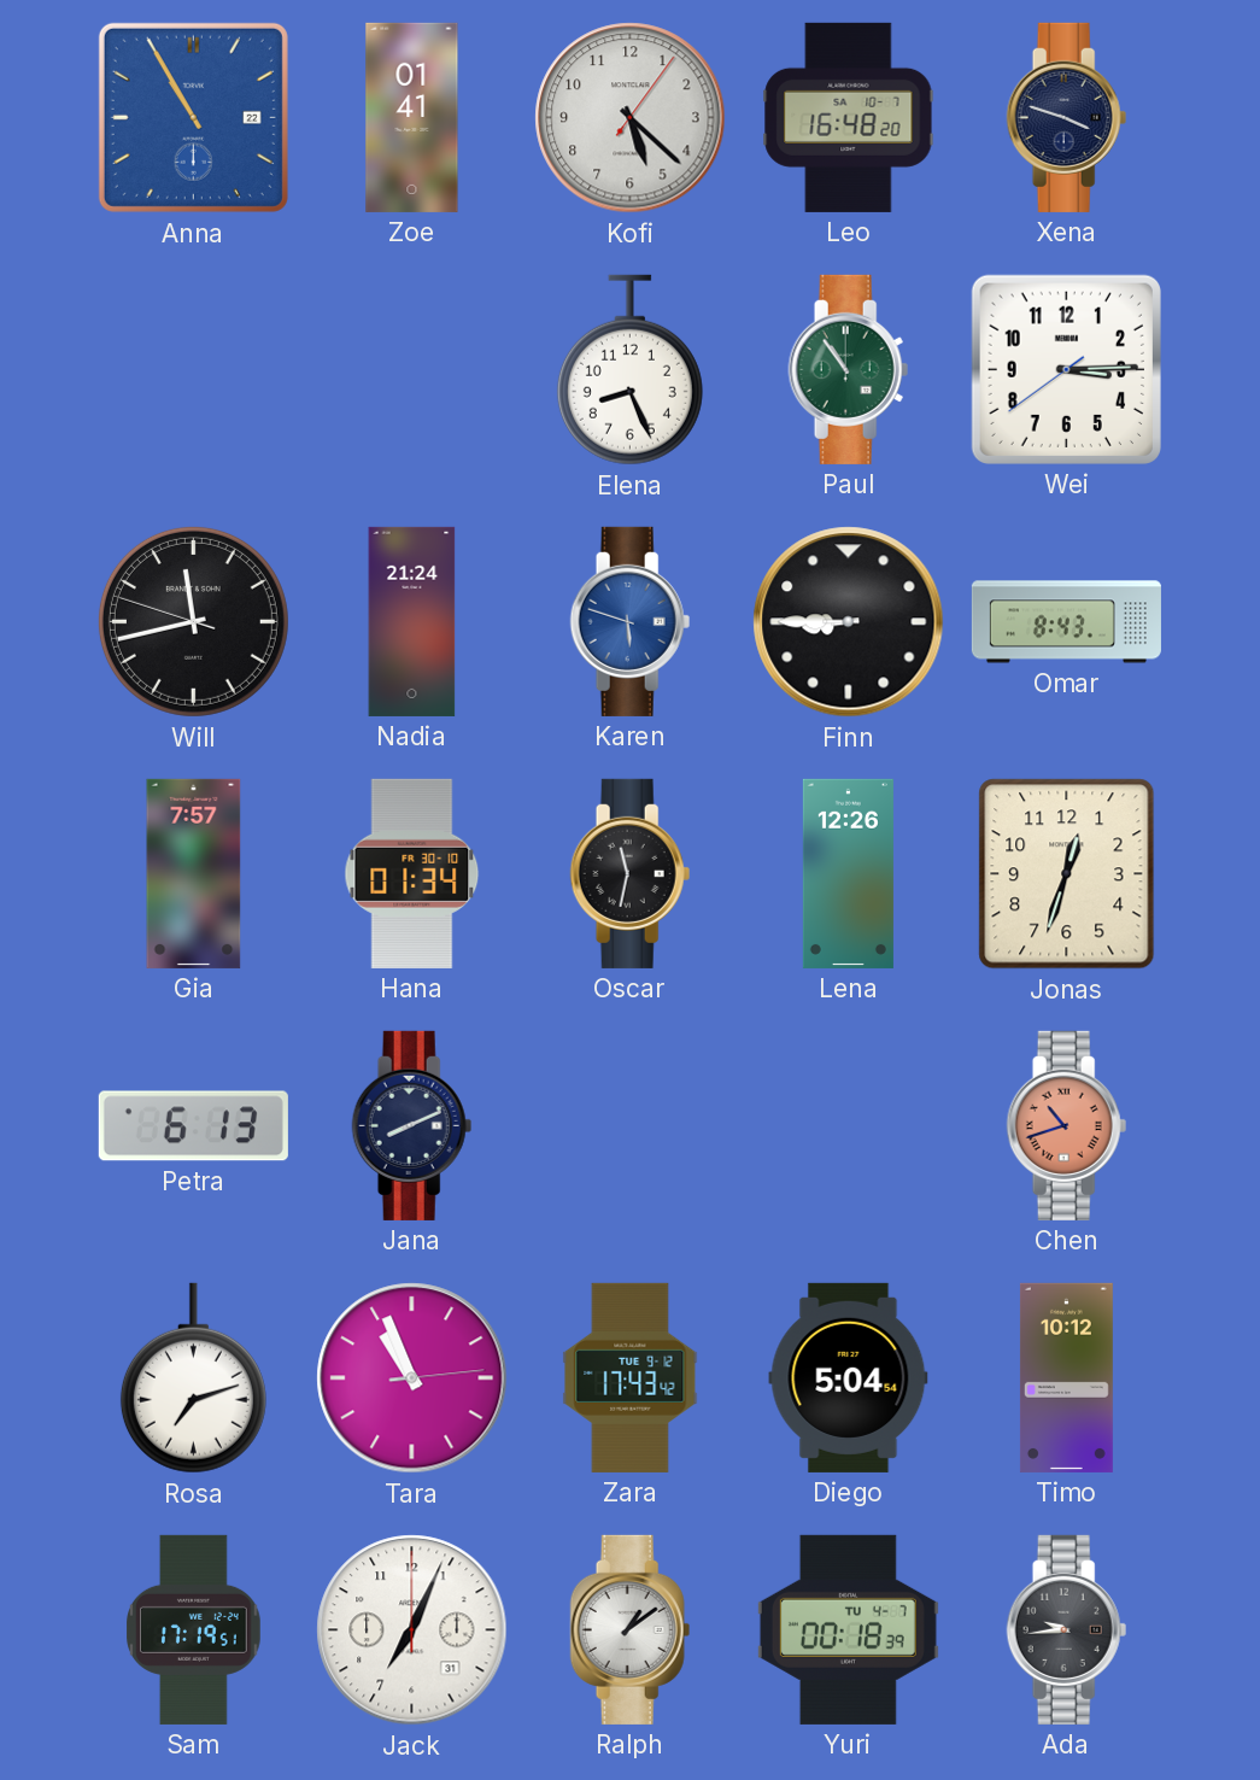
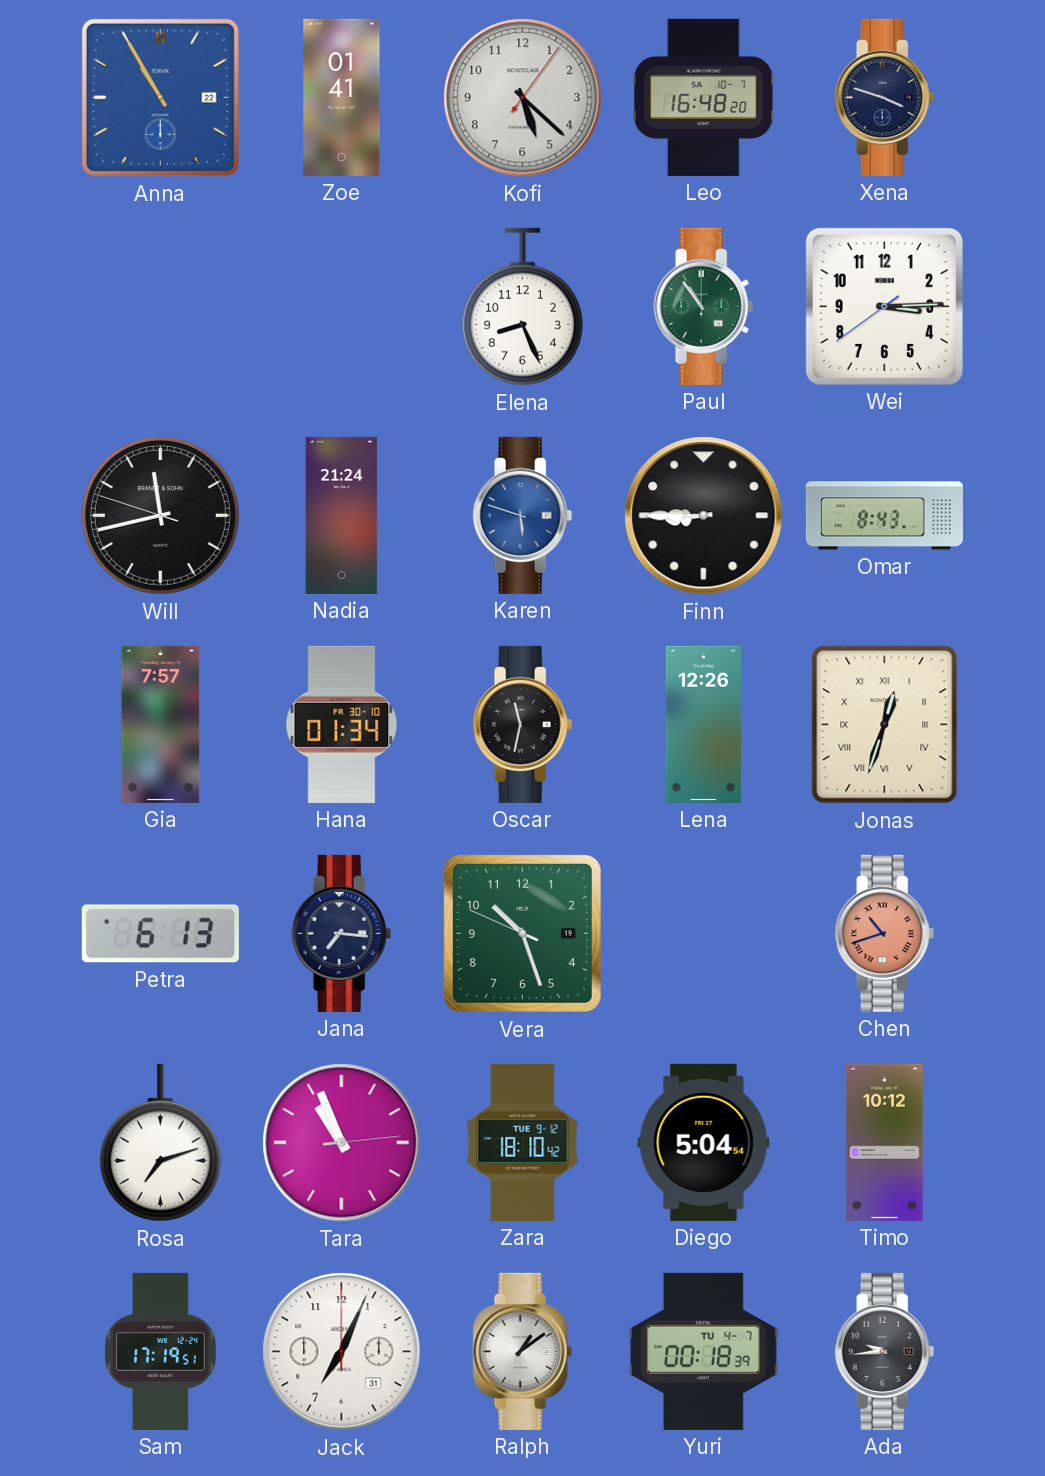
Jonas numerals: Arabic -> Roman
Jana: 8:11 -> 7:16
Vera: none -> 10:26
Zara: 17:43 -> 18:10
